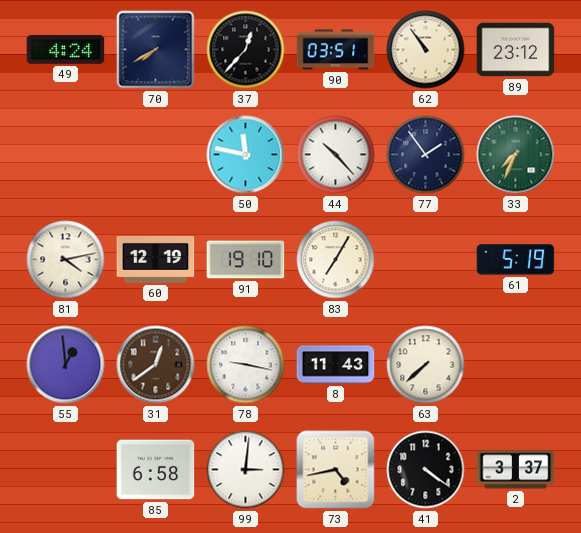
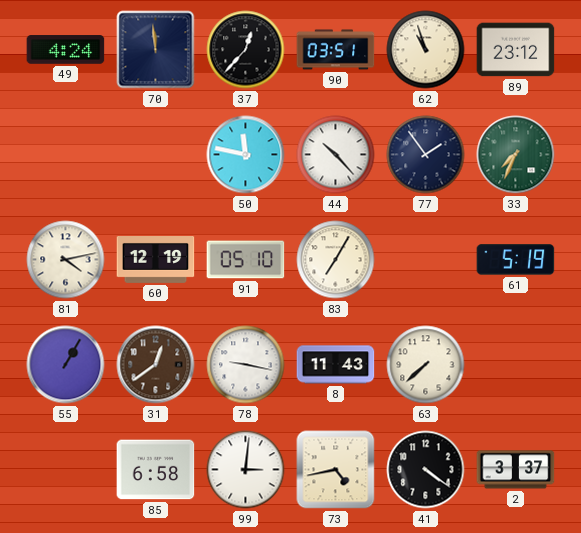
70: 7:40 -> 11:59
62: 10:54 -> 10:57
91: 19:10 -> 05:10
55: 12:59 -> 1:05
